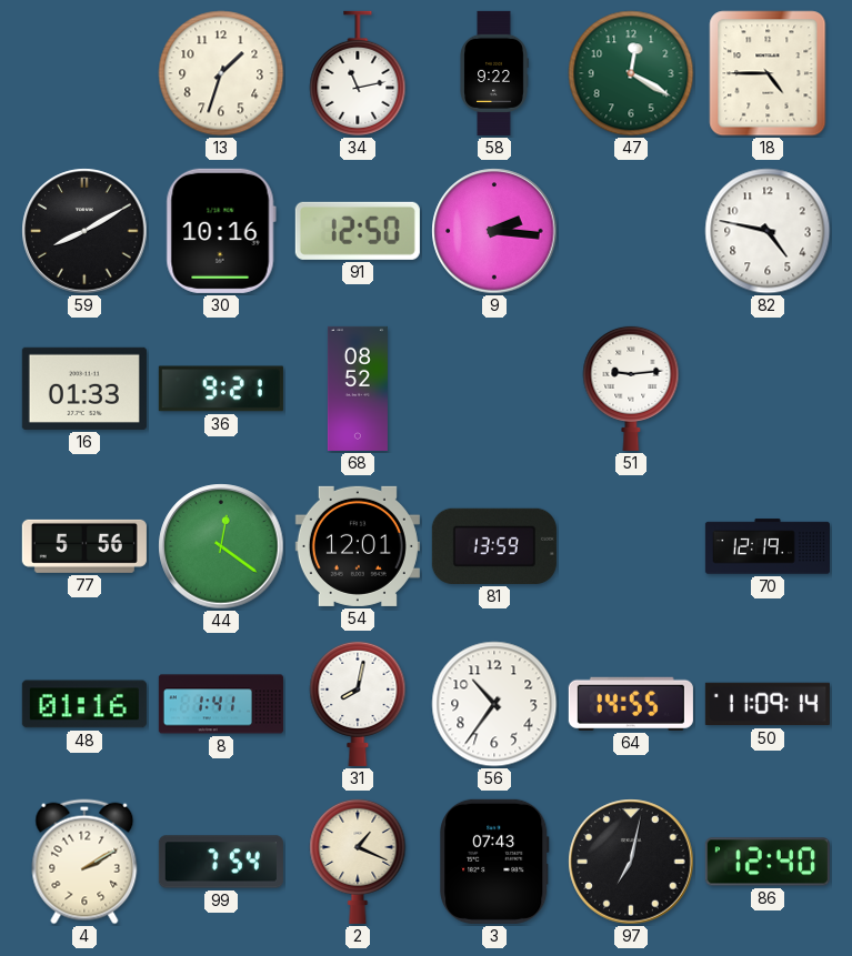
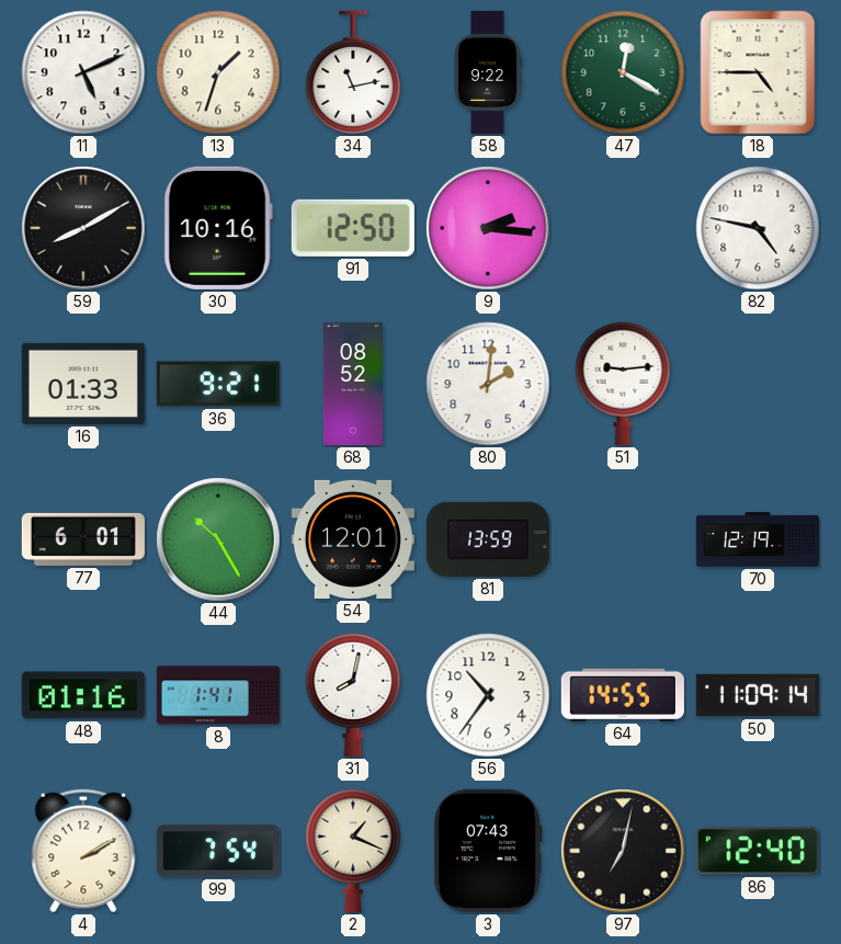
11: none -> 5:11
80: none -> 2:01
77: 5:56 -> 6:01
44: 12:21 -> 10:25
